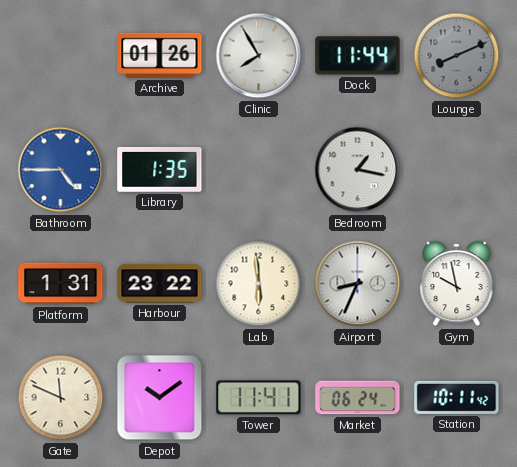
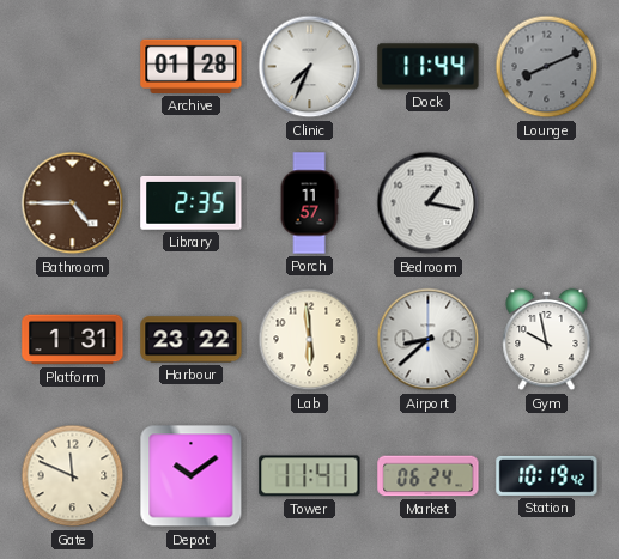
Archive: 01:26 -> 01:28
Clinic: 7:55 -> 7:34
Bathroom dial: blue -> brown
Library: 1:35 -> 2:35
Porch: none -> 11:57
Airport: 8:34 -> 8:38
Station: 10:11 -> 10:19
